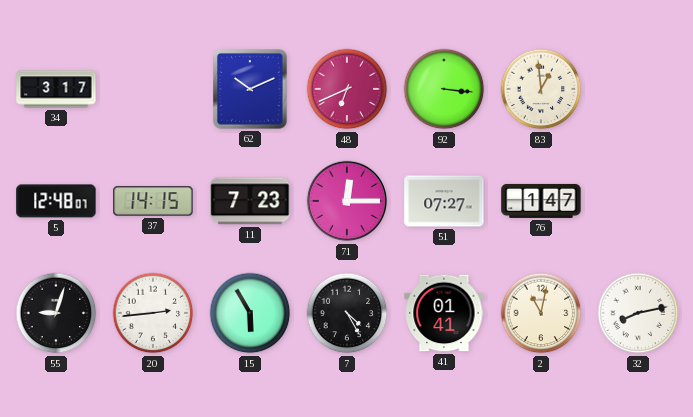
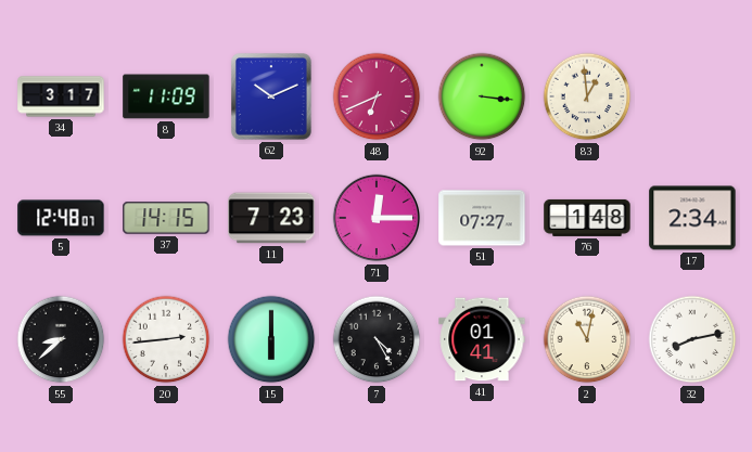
8: none -> 11:09
76: 1:47 -> 1:48
17: none -> 2:34
55: 9:03 -> 8:38
15: 5:55 -> 6:00
